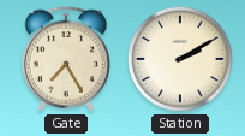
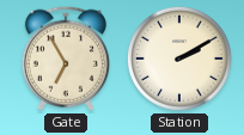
Gate: 7:25 -> 6:55
